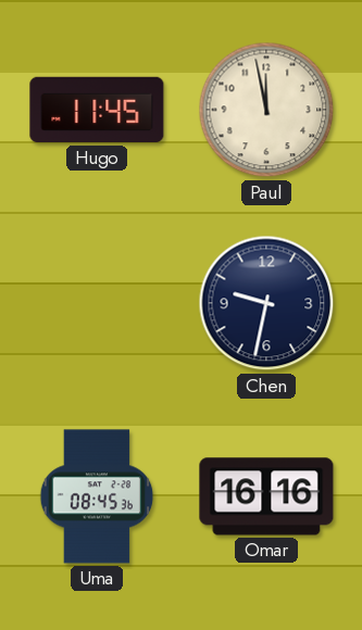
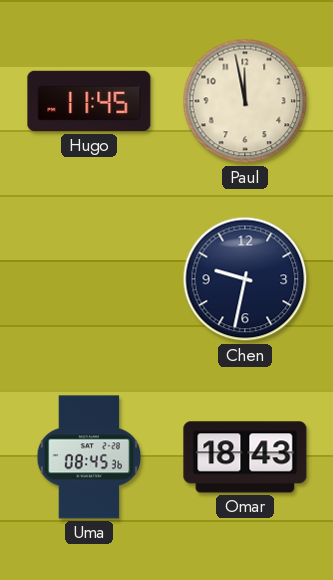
Omar: 16:16 -> 18:43
